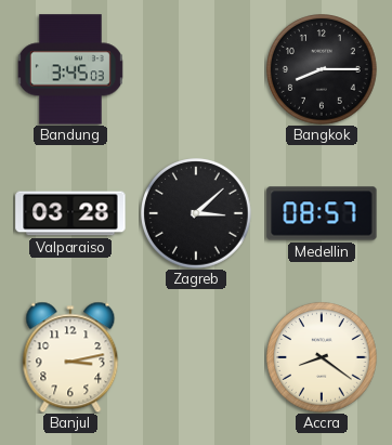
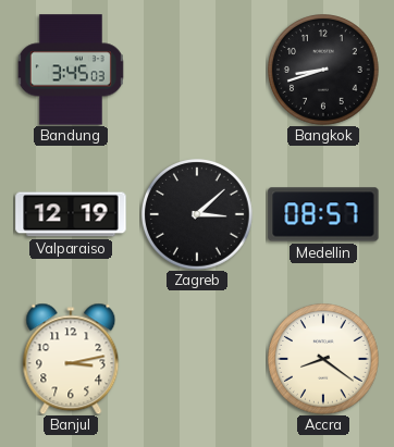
Bangkok: 8:15 -> 8:42
Valparaiso: 03:28 -> 12:19
